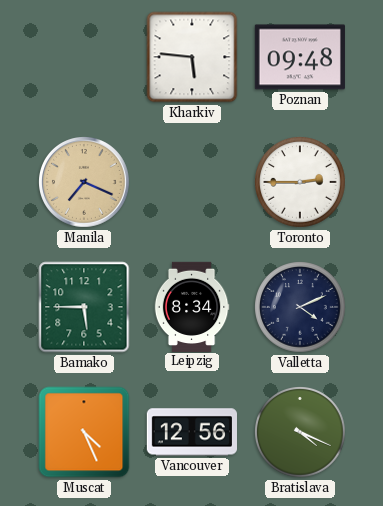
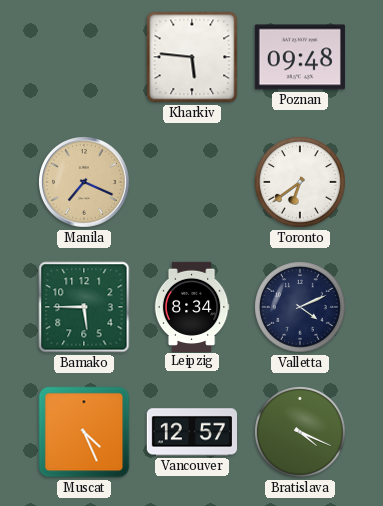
Toronto: 2:45 -> 6:39
Vancouver: 12:56 -> 12:57
